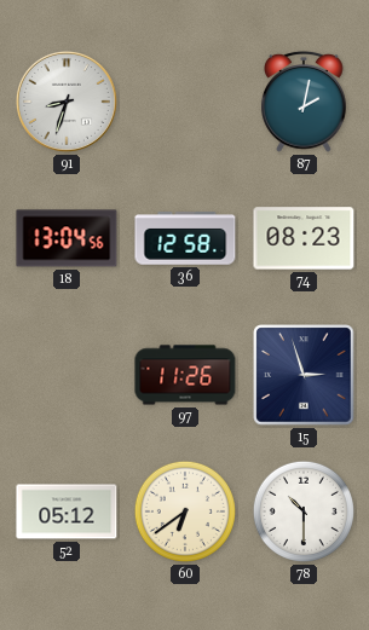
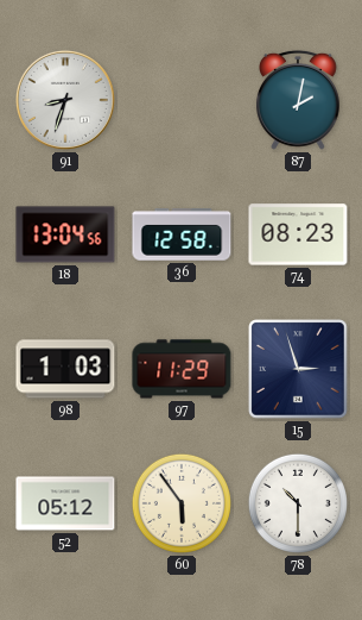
98: none -> 1:03
97: 11:26 -> 11:29
60: 6:39 -> 5:54
